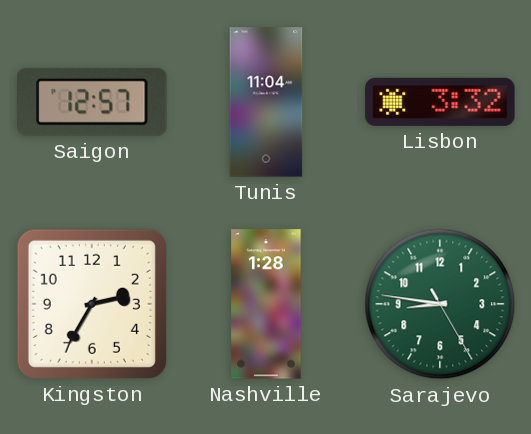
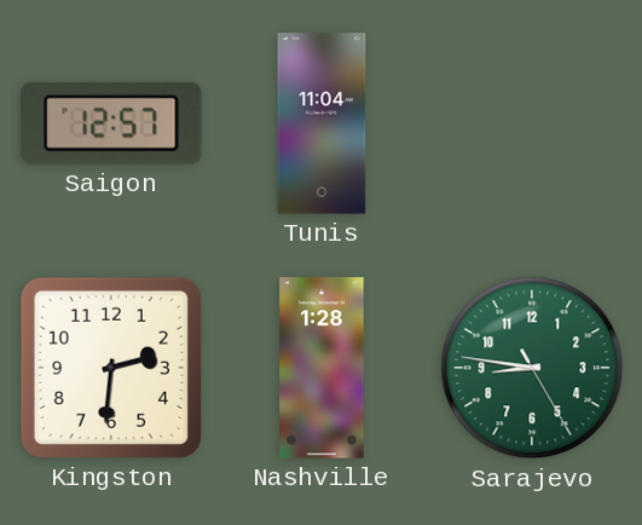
Lisbon: 3:32 -> none
Kingston: 2:35 -> 2:31
